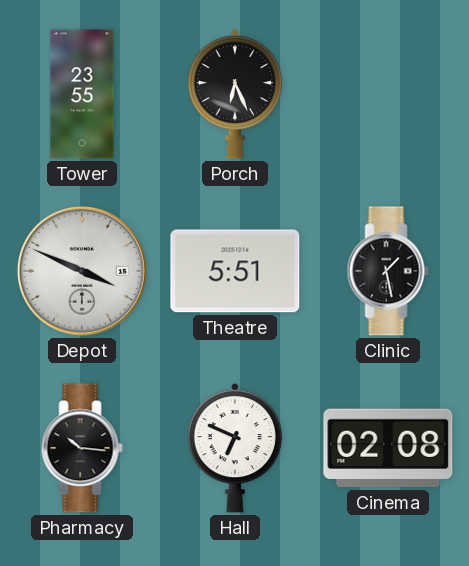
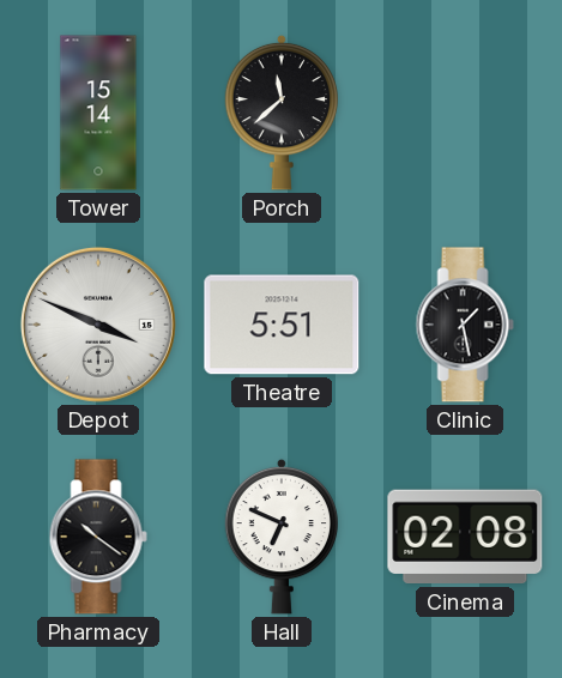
Tower: 23:55 -> 15:14
Porch: 6:26 -> 11:38
Pharmacy: 10:16 -> 10:21
